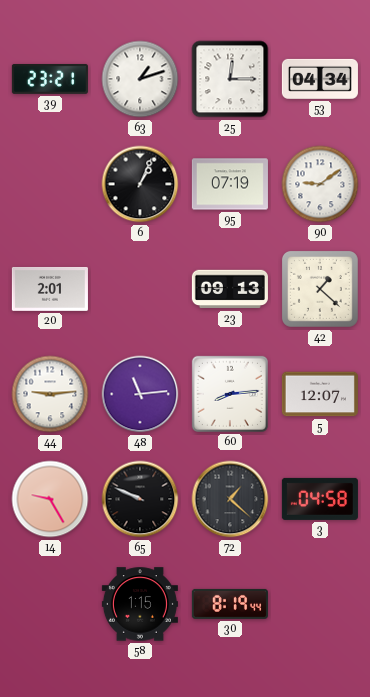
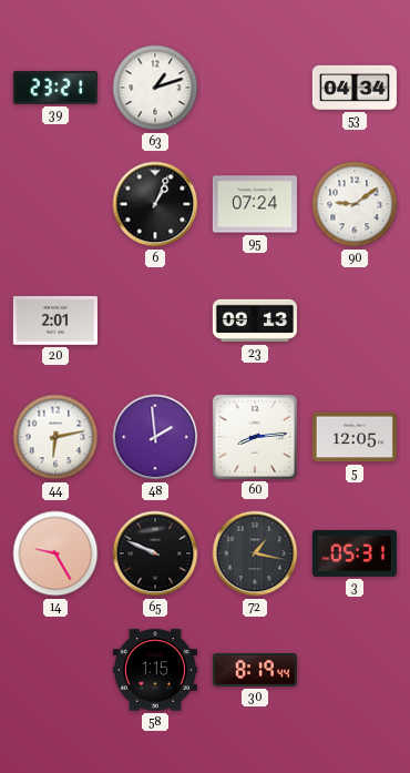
25: 12:15 -> none
95: 07:19 -> 07:24
42: 1:22 -> none
44: 9:14 -> 6:13
48: 11:14 -> 1:59
5: 12:07 -> 12:05
72: 1:22 -> 1:17
3: 04:58 -> 05:31
